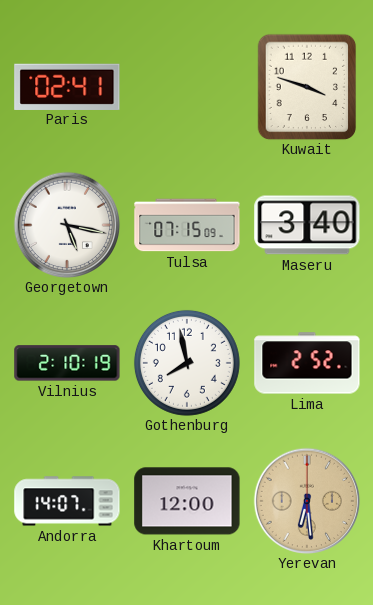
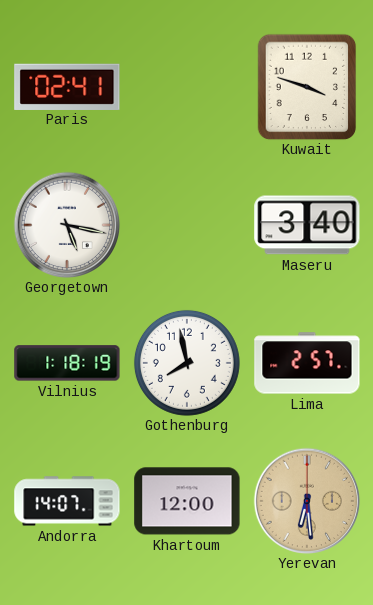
Tulsa: 07:15 -> none
Vilnius: 2:10 -> 1:18
Lima: 2:52 -> 2:57
